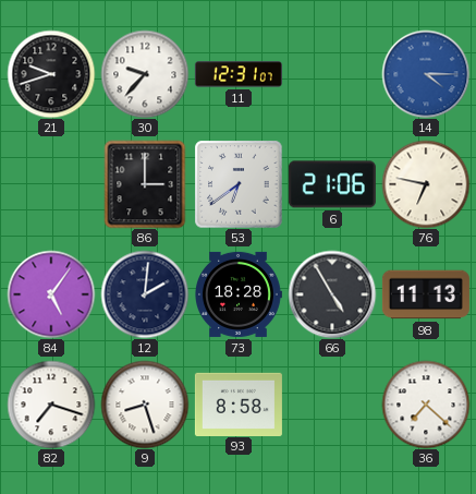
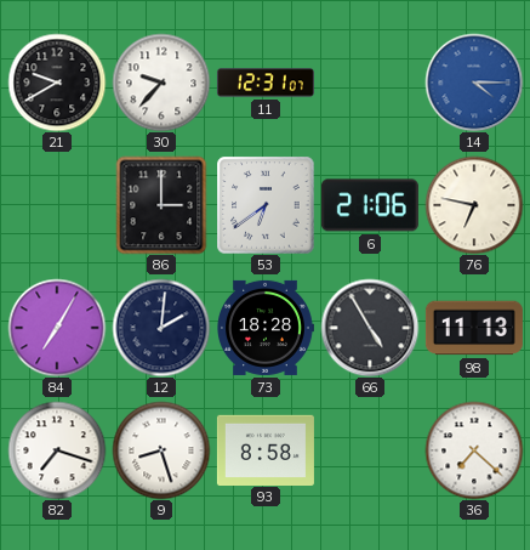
21: 9:42 -> 9:40
84: 5:06 -> 7:05
